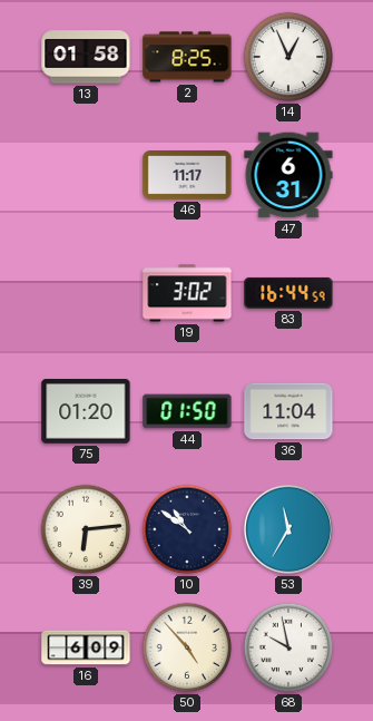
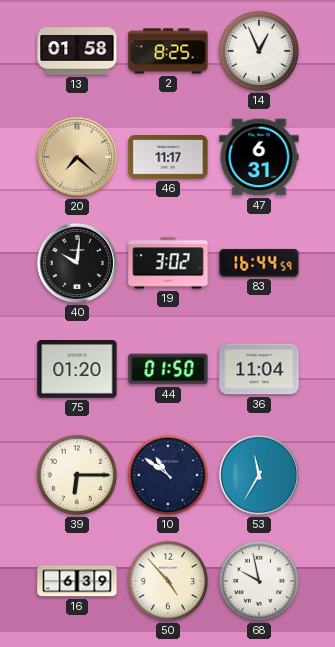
20: none -> 7:22
40: none -> 10:01
39: 6:14 -> 6:15
16: 6:09 -> 6:39
